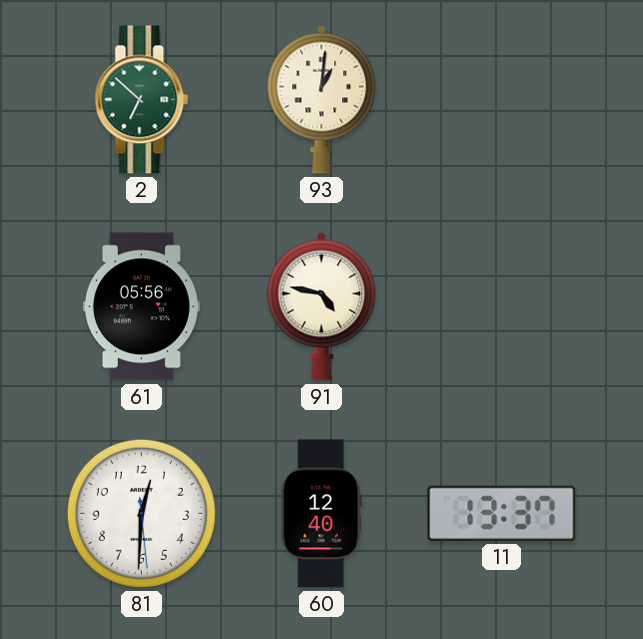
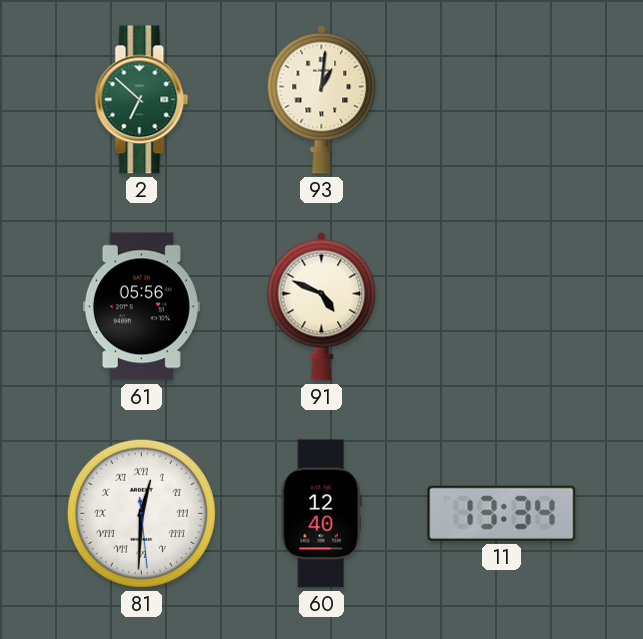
91: 4:47 -> 4:49
81 numerals: Arabic -> Roman
11: 13:37 -> 13:34
